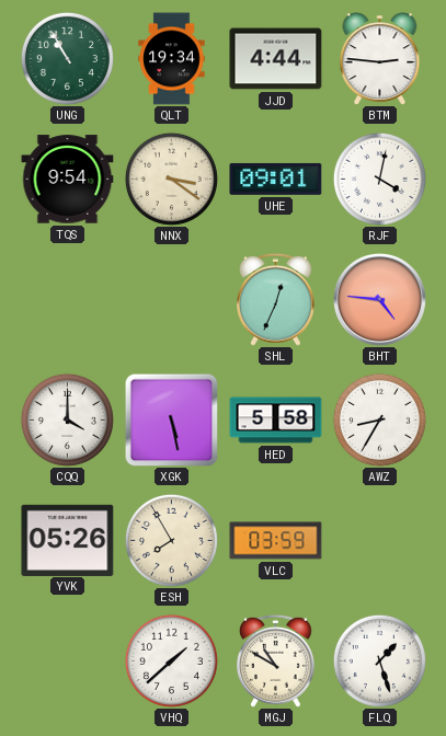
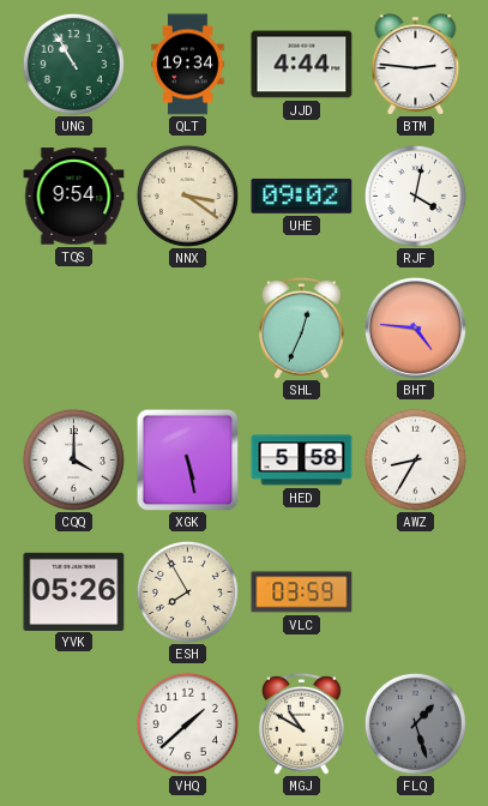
UHE: 09:01 -> 09:02
FLQ dial: white -> grey
